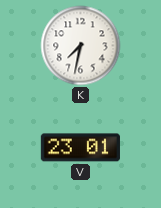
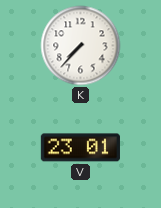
K: 7:32 -> 7:37
